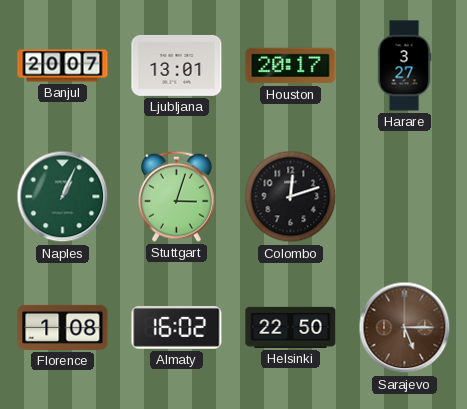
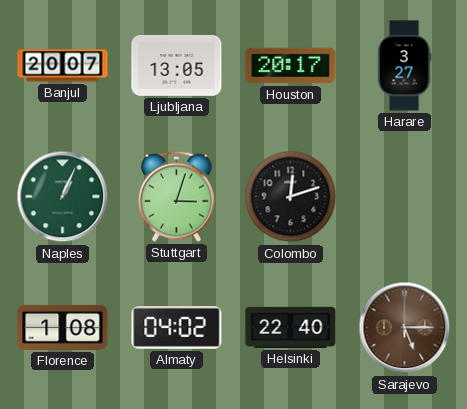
Ljubljana: 13:01 -> 13:05
Almaty: 16:02 -> 04:02
Helsinki: 22:50 -> 22:40
